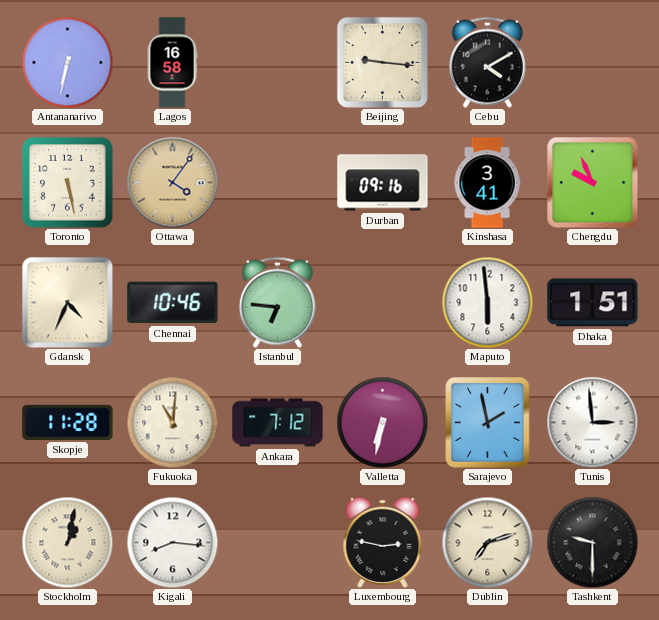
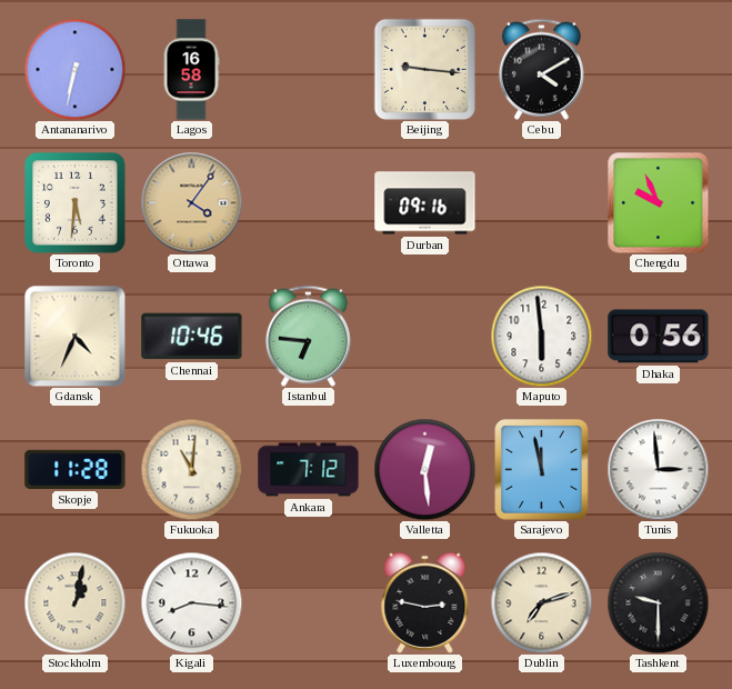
Toronto: 5:28 -> 5:31
Kinshasa: 3:41 -> none
Dhaka: 1:51 -> 0:56
Valletta: 6:32 -> 12:29
Sarajevo: 1:58 -> 11:58
